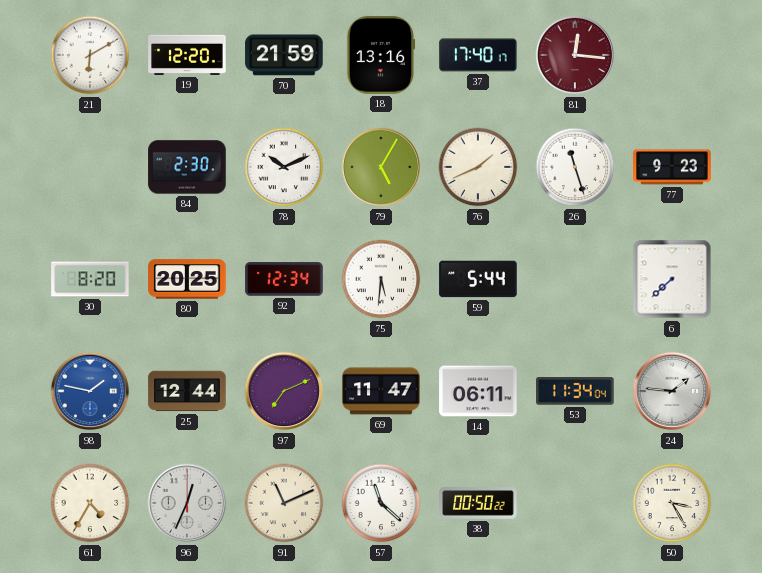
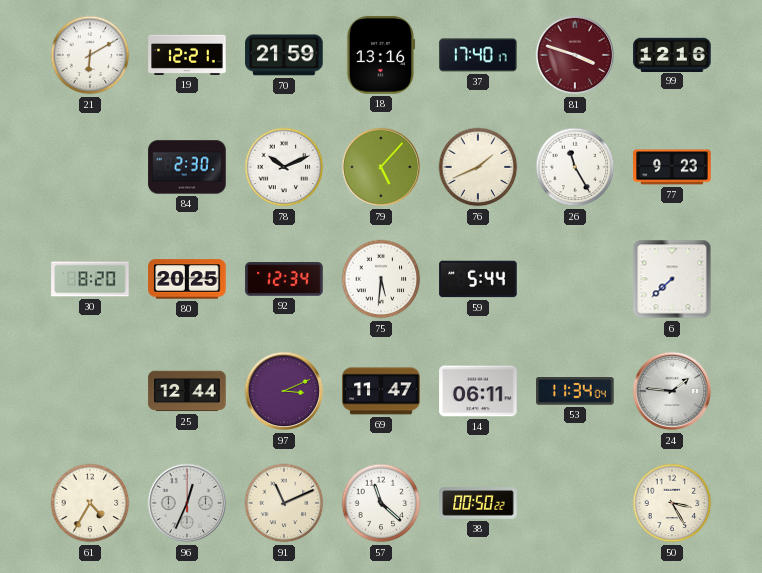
19: 12:20 -> 12:21
81: 12:16 -> 3:48
99: none -> 12:16
79: 5:05 -> 5:07
26: 11:27 -> 11:25
98: 1:47 -> none
97: 7:11 -> 3:11
